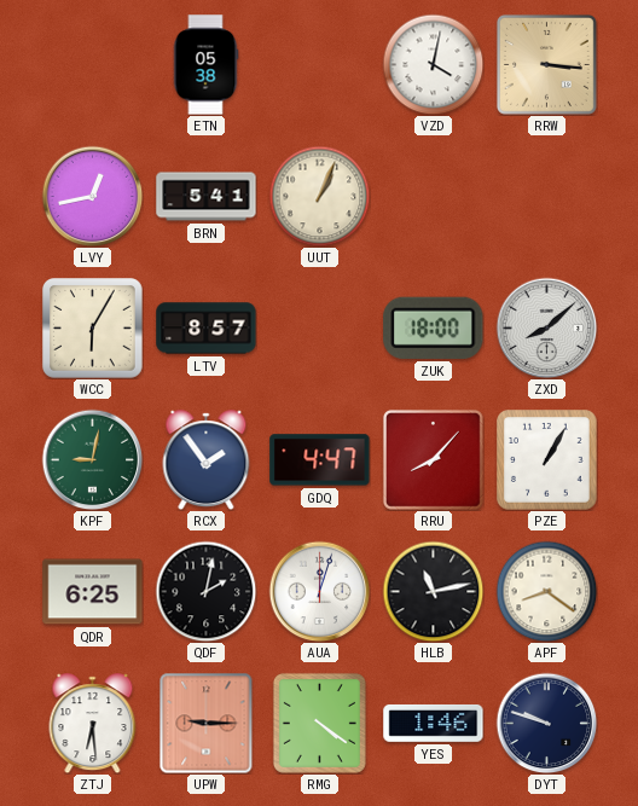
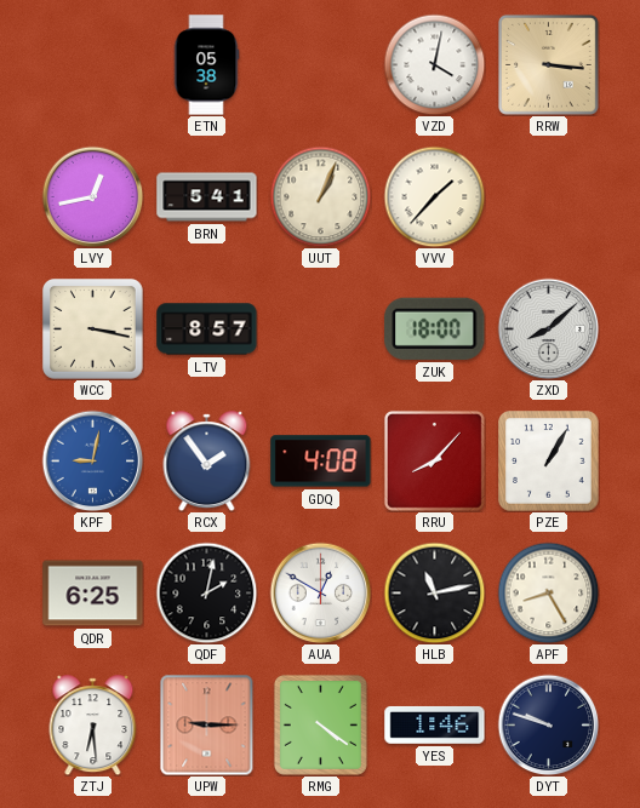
VVV: none -> 1:37
WCC: 6:05 -> 3:17
KPF dial: green -> blue
GDQ: 4:47 -> 4:08
AUA: 12:03 -> 12:50
APF: 8:21 -> 8:25
